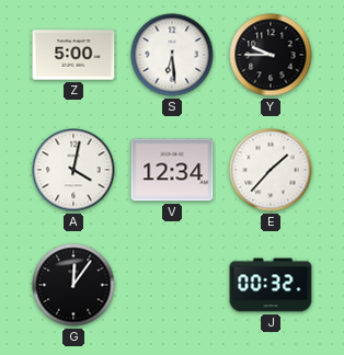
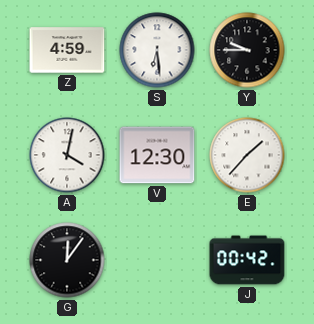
Z: 5:00 -> 4:59
V: 12:34 -> 12:30
J: 00:32 -> 00:42
